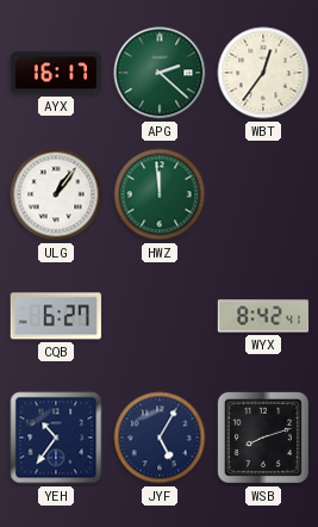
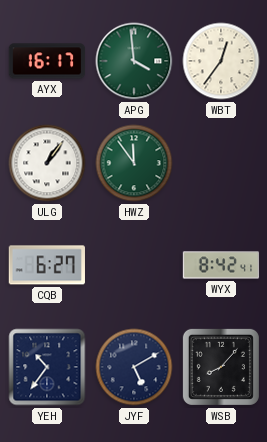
APG: 2:22 -> 3:59
HWZ: 11:59 -> 11:54
JYF: 5:05 -> 5:10
WSB: 8:12 -> 8:07
